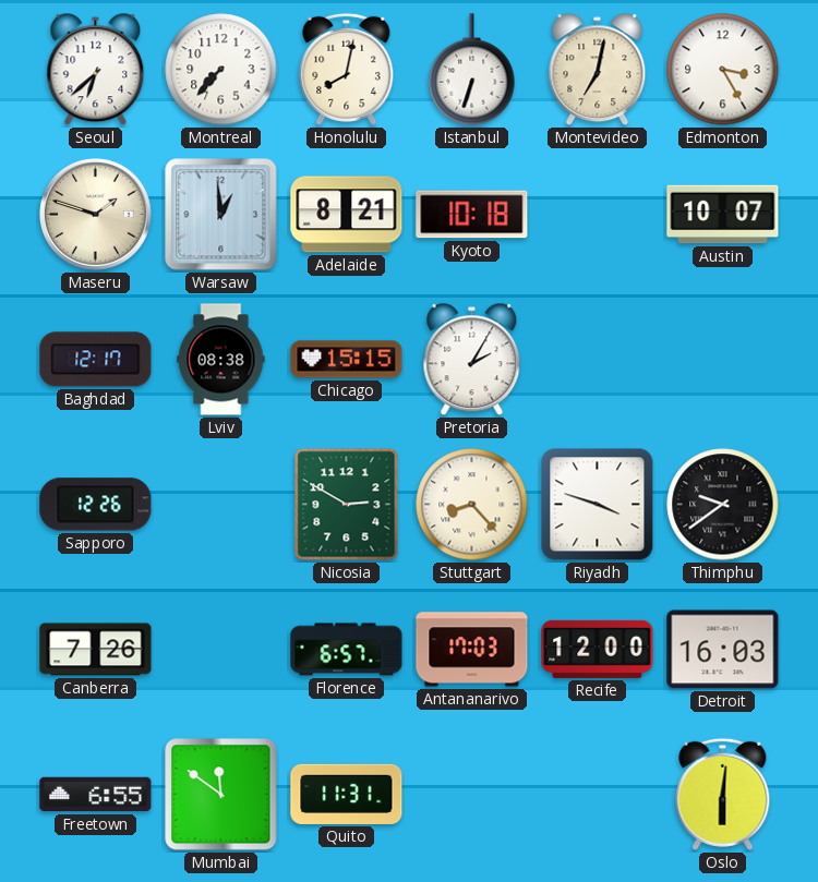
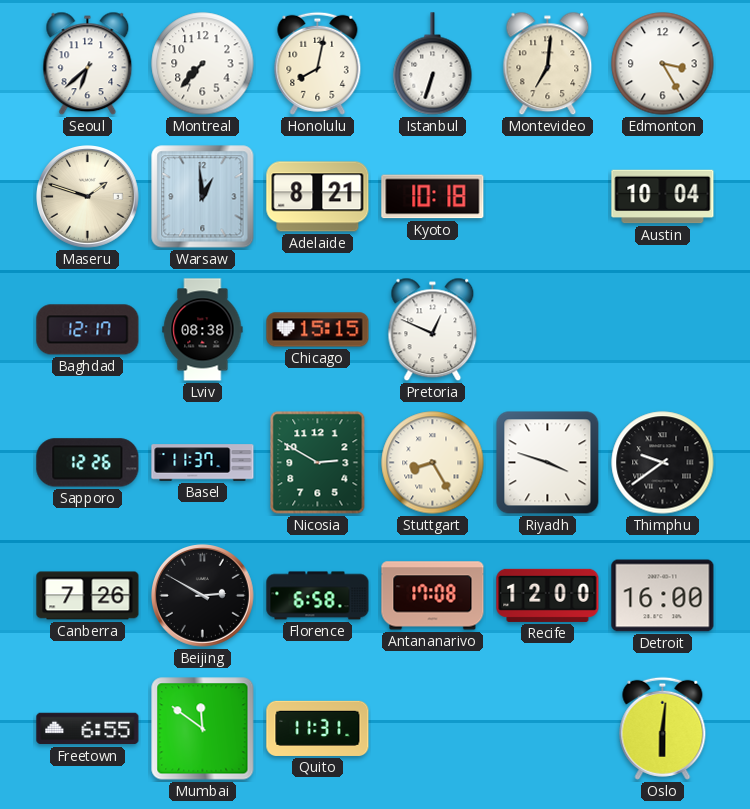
Montevideo: 7:02 -> 7:01
Austin: 10:07 -> 10:04
Pretoria: 2:05 -> 12:49
Basel: none -> 11:37
Stuttgart: 8:23 -> 8:25
Beijing: none -> 2:50
Florence: 6:57 -> 6:58
Antananarivo: 17:03 -> 17:08
Detroit: 16:03 -> 16:00
